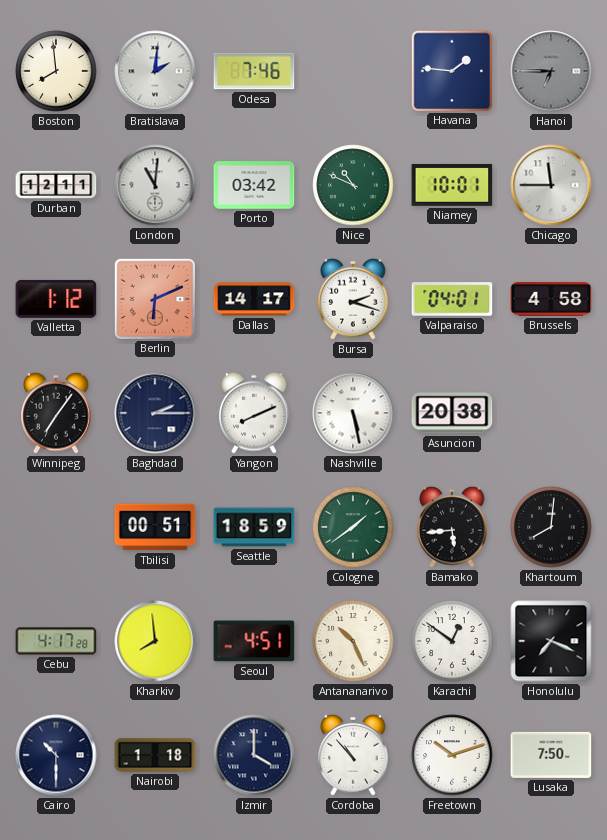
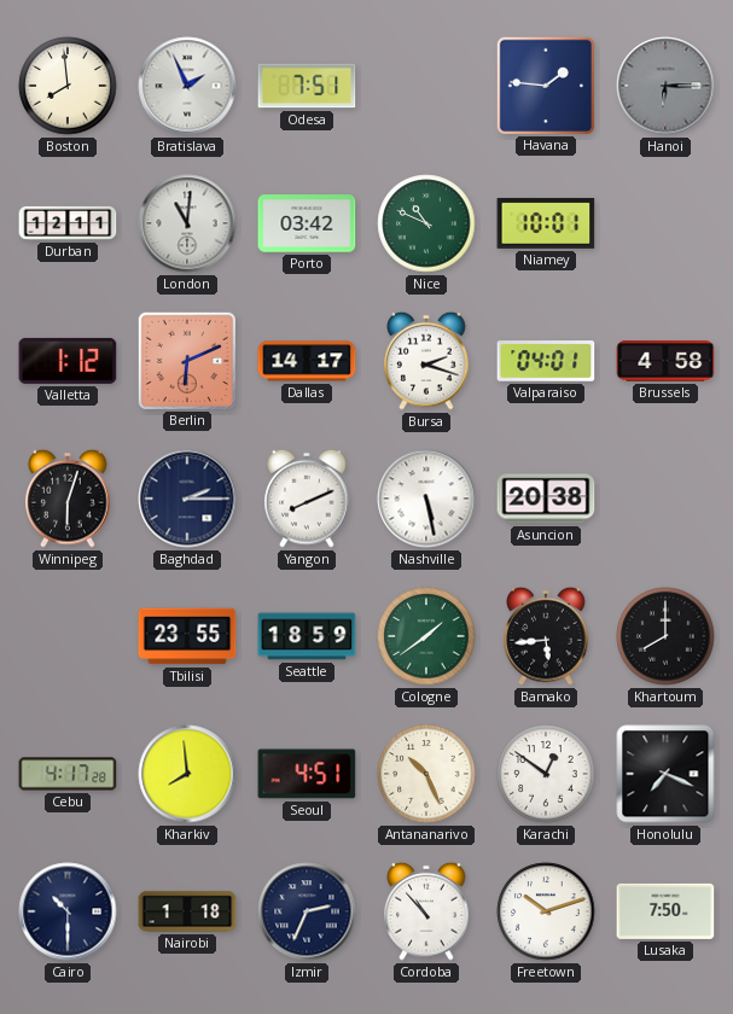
Bratislava: 2:01 -> 1:56
Odesa: 7:46 -> 7:51
Hanoi: 6:45 -> 6:15
Chicago: 11:45 -> none
Winnipeg: 7:06 -> 6:03
Tbilisi: 00:51 -> 23:55
Khartoum: 8:01 -> 8:00
Izmir: 4:00 -> 2:34
